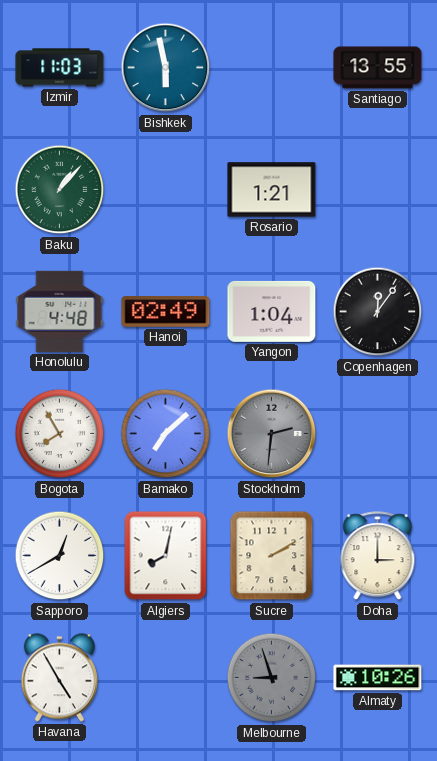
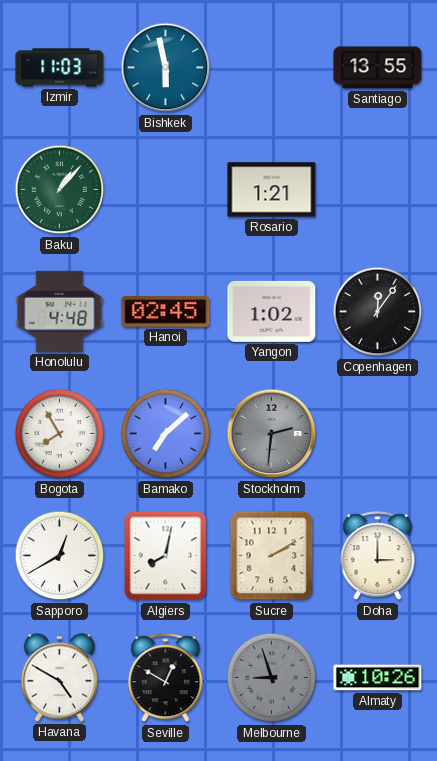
Hanoi: 02:49 -> 02:45
Yangon: 1:04 -> 1:02
Havana: 4:55 -> 4:50
Seville: none -> 12:50
